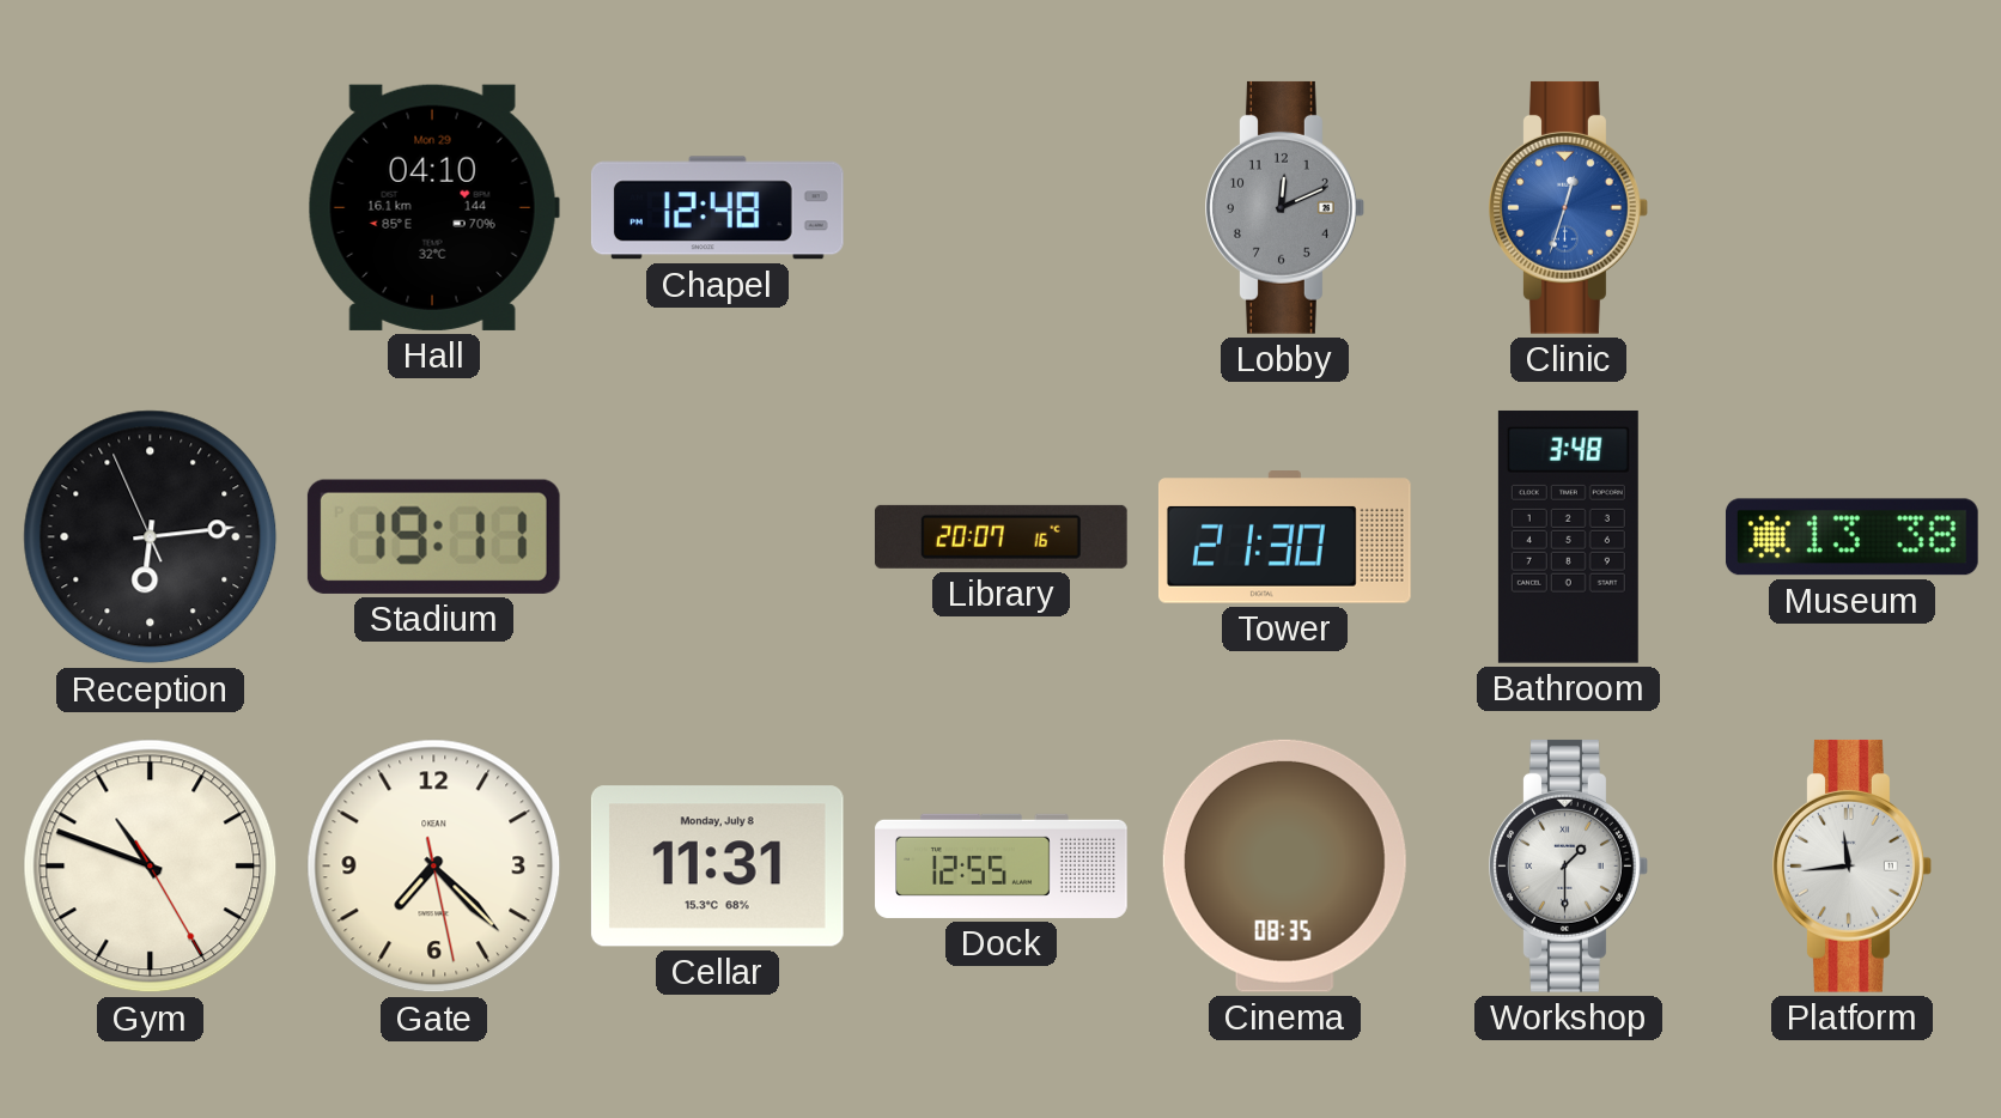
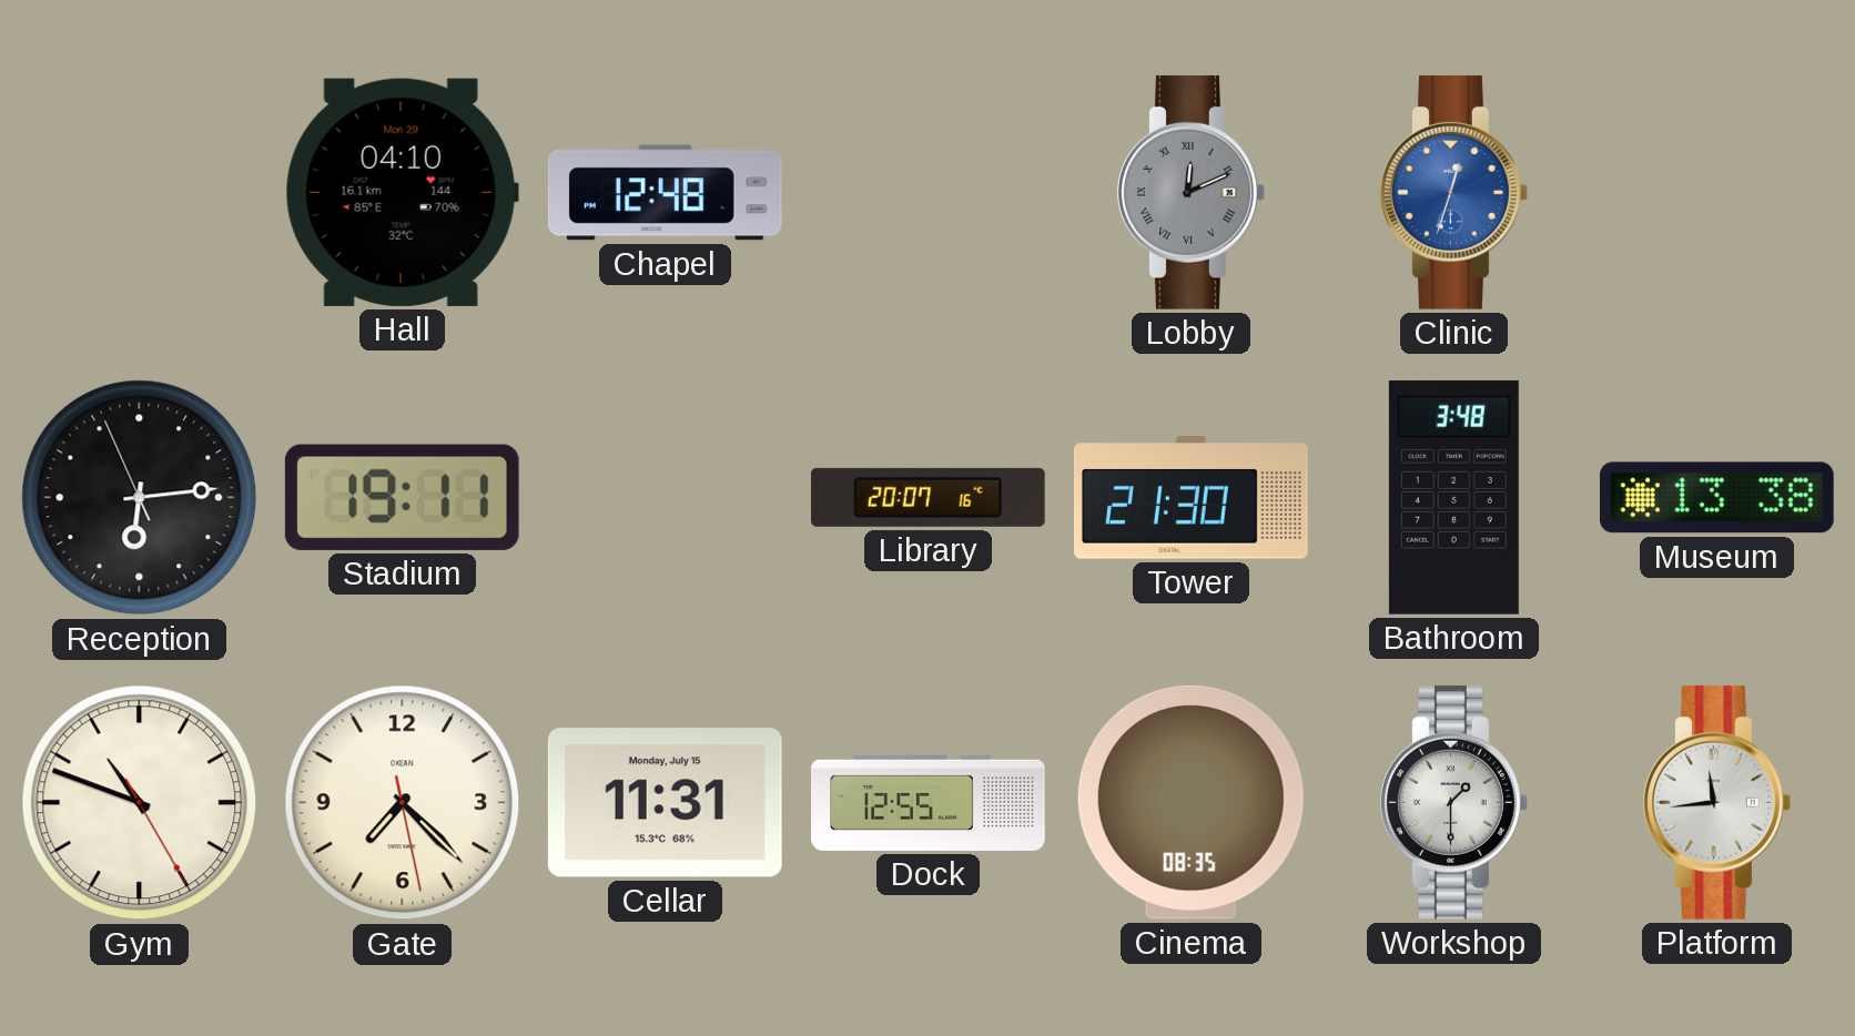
Lobby numerals: Arabic -> Roman
Cellar date: Monday, July 8 -> Monday, July 15
